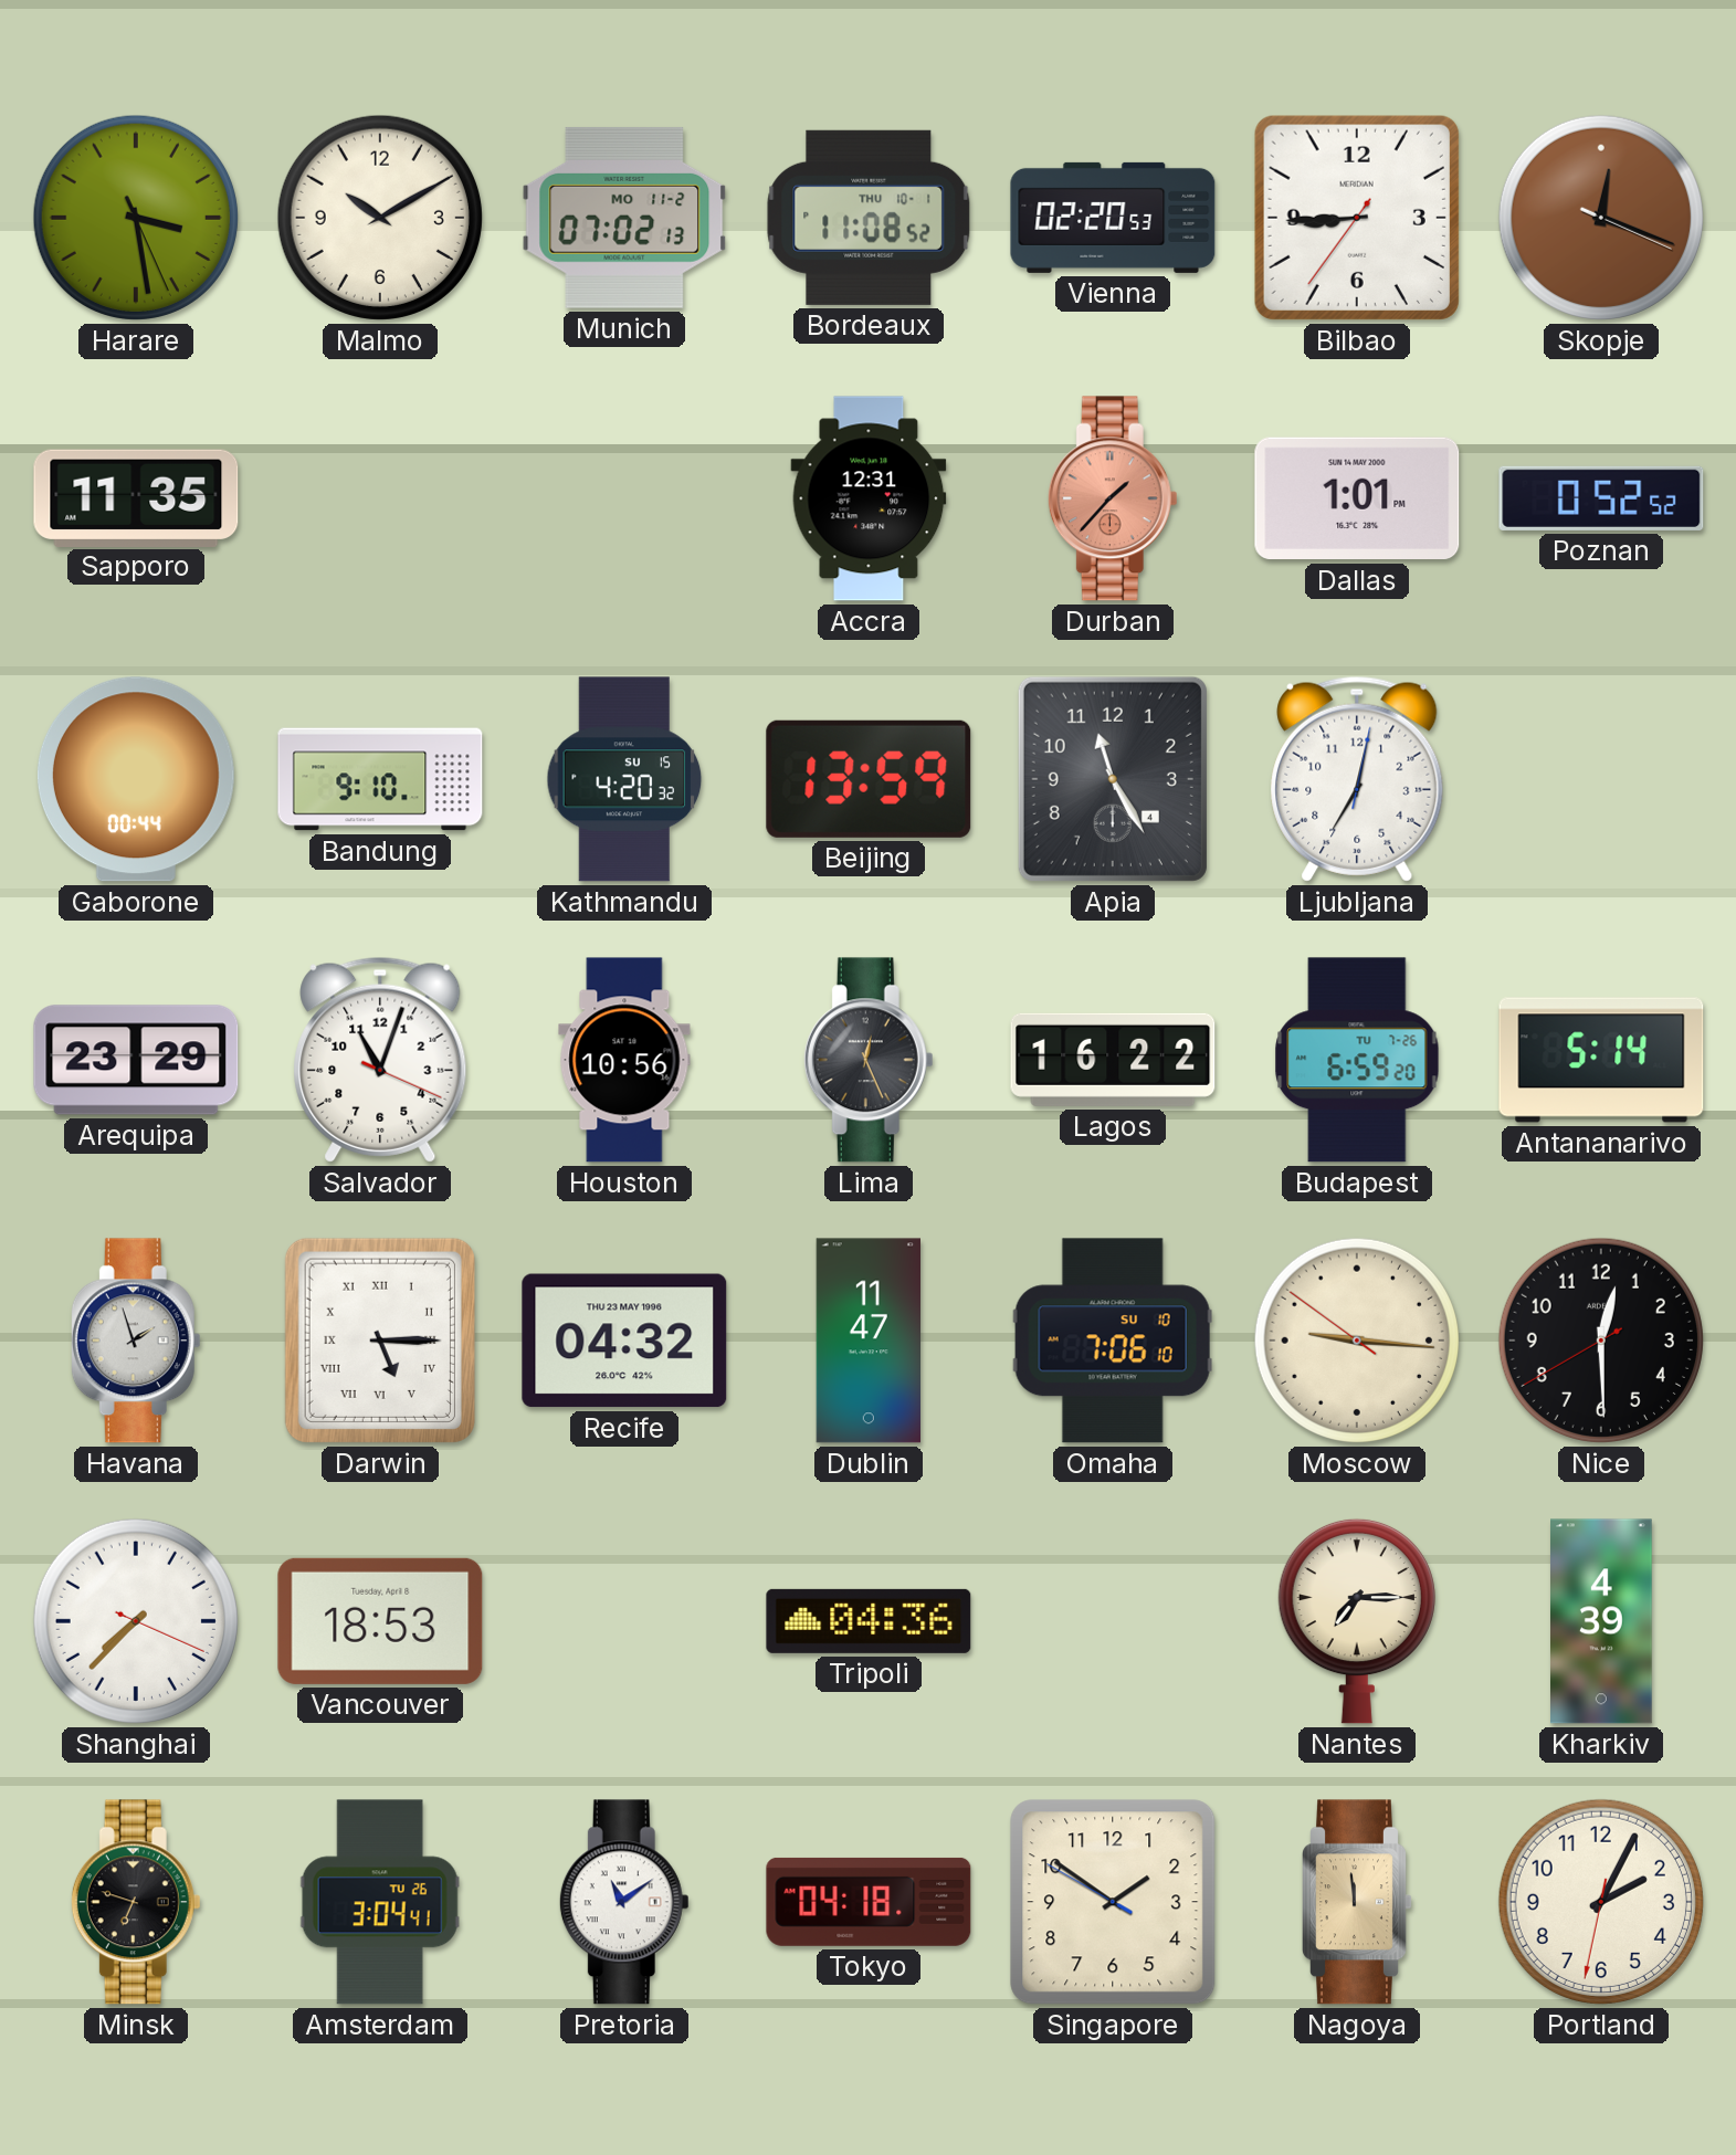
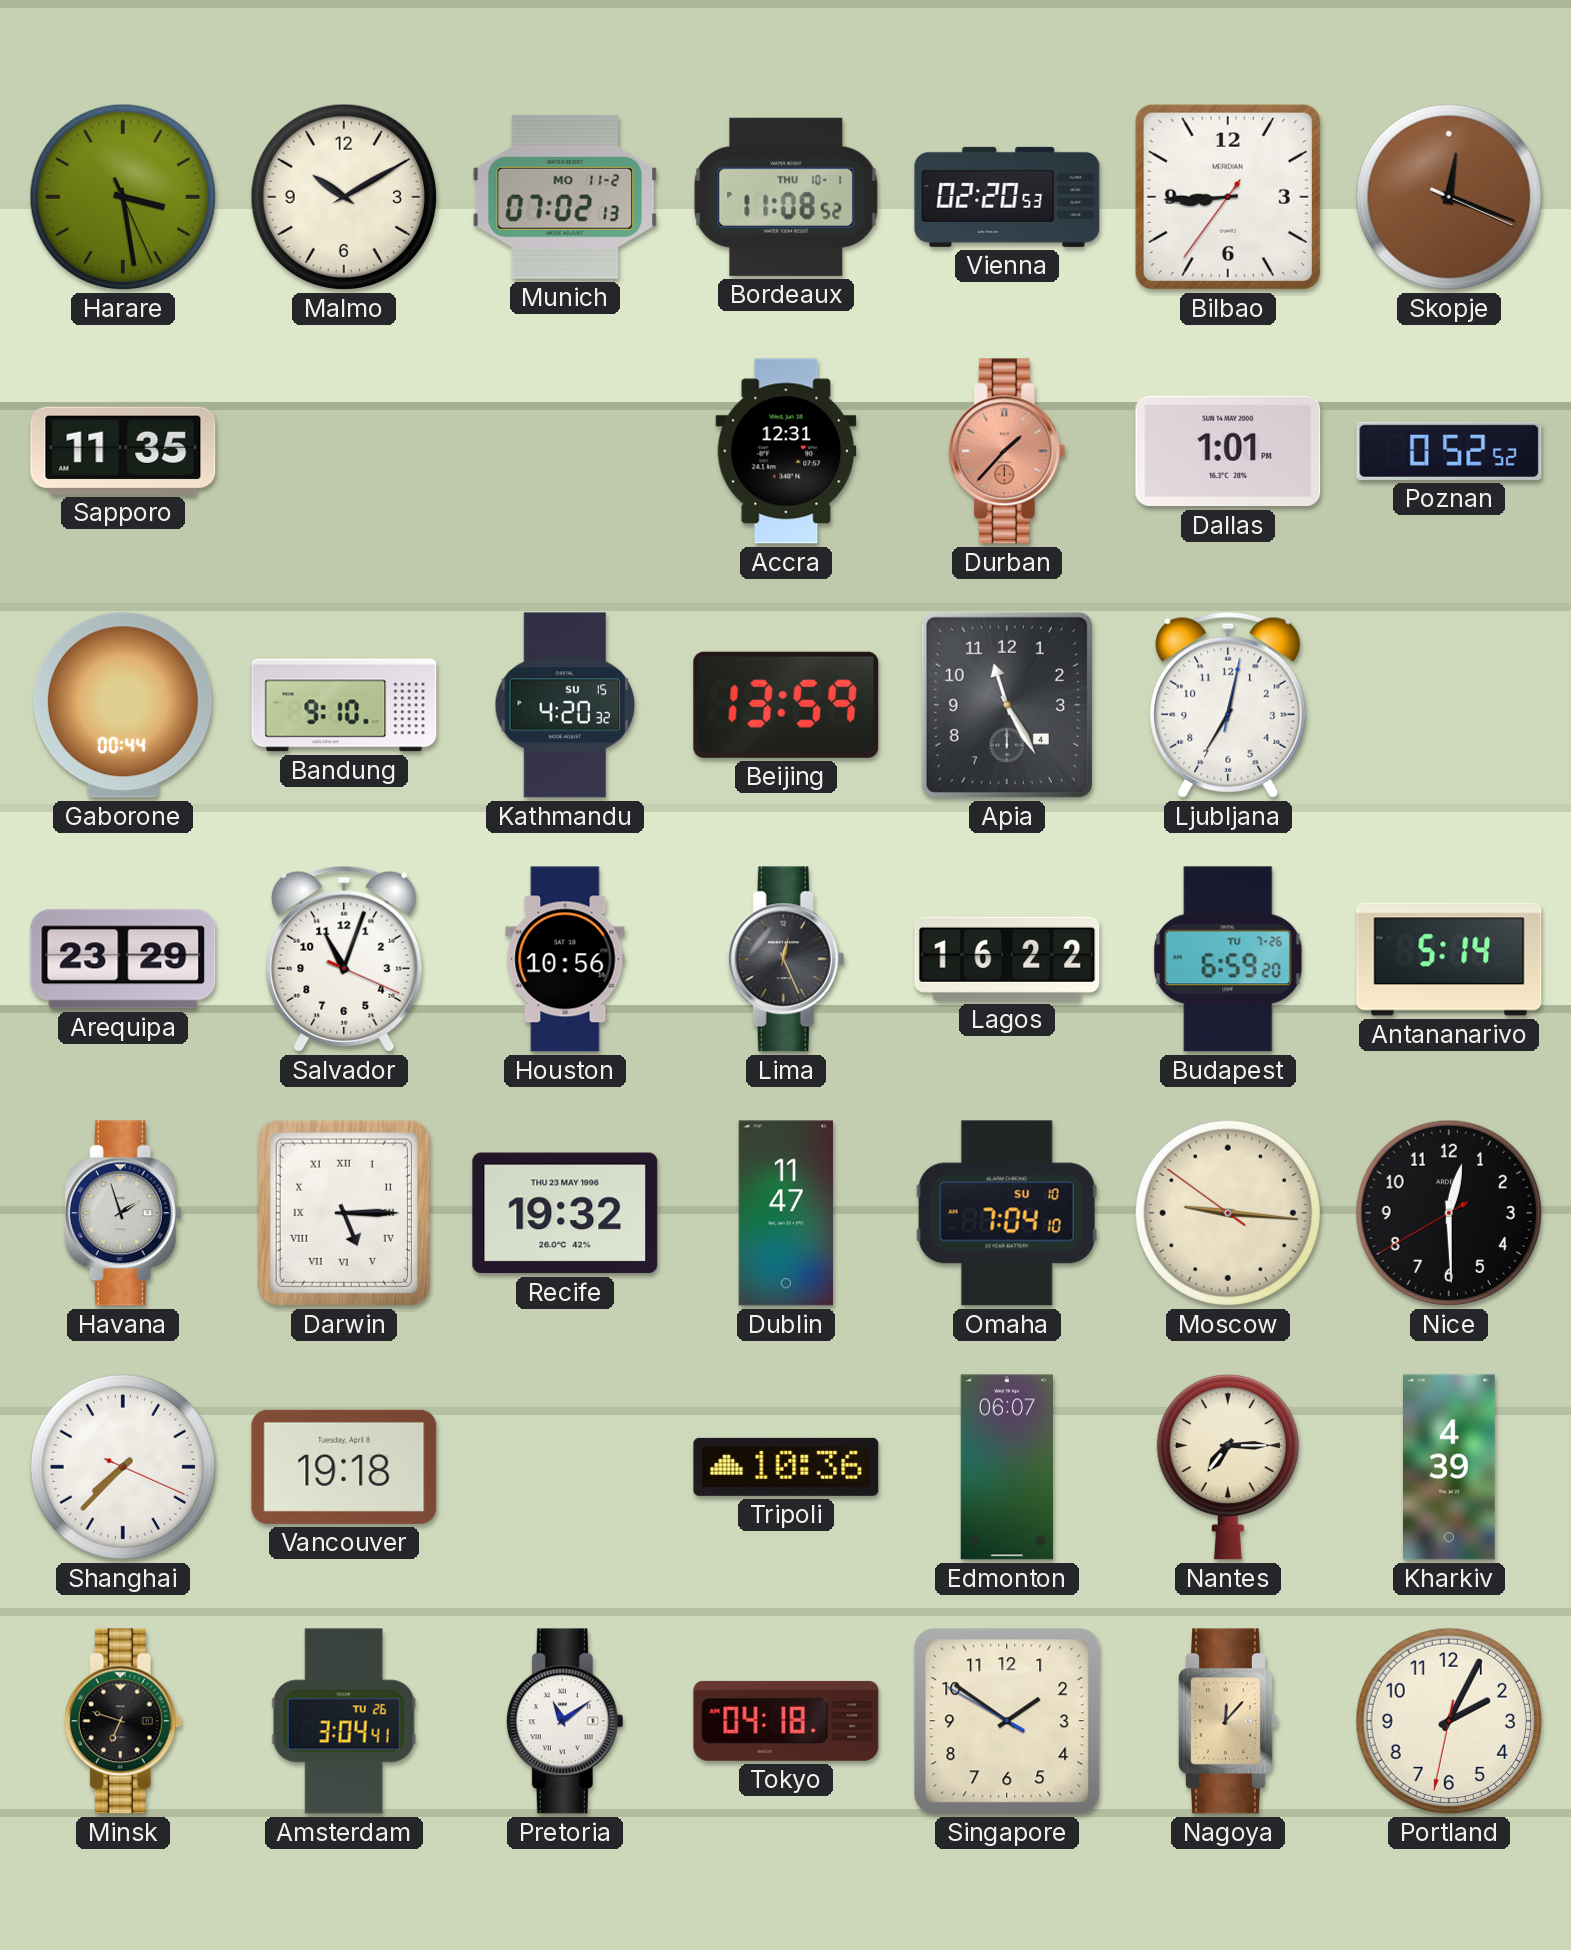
Recife: 04:32 -> 19:32
Omaha: 7:06 -> 7:04
Vancouver: 18:53 -> 19:18
Tripoli: 04:36 -> 10:36
Edmonton: none -> 06:07
Nagoya: 11:59 -> 12:07
